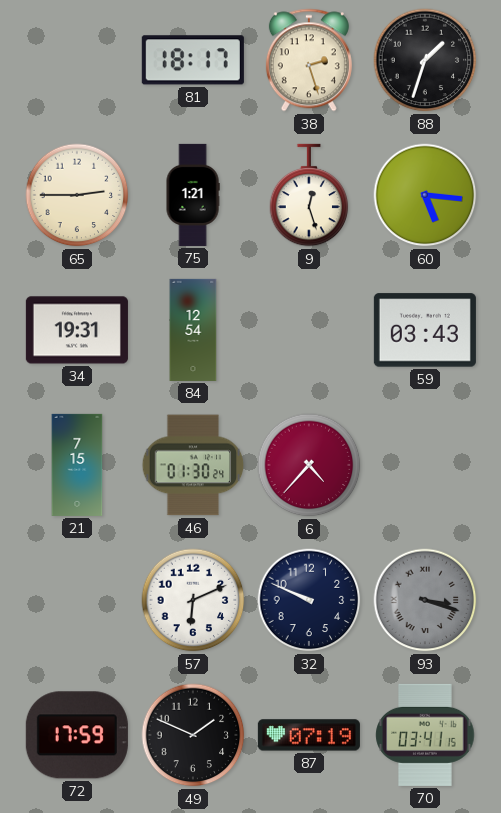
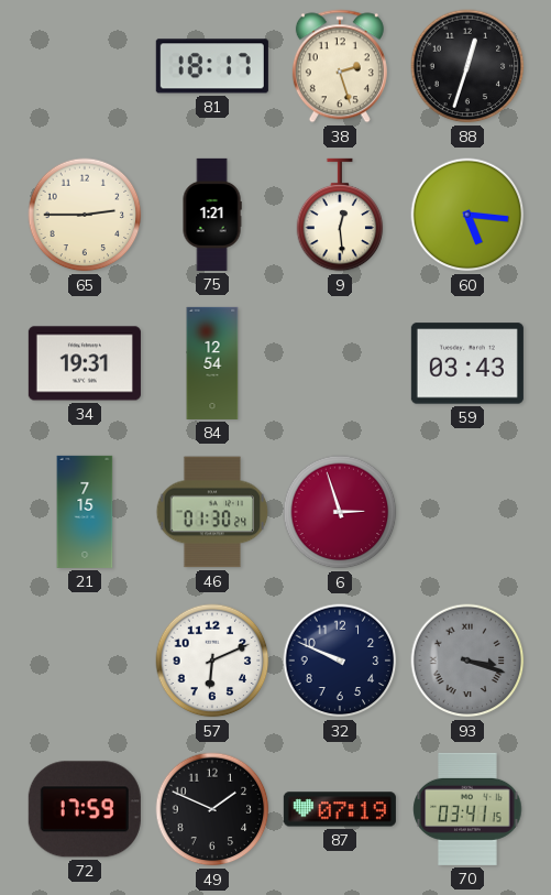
88: 1:33 -> 12:33
9: 12:27 -> 12:29
6: 4:37 -> 2:57
